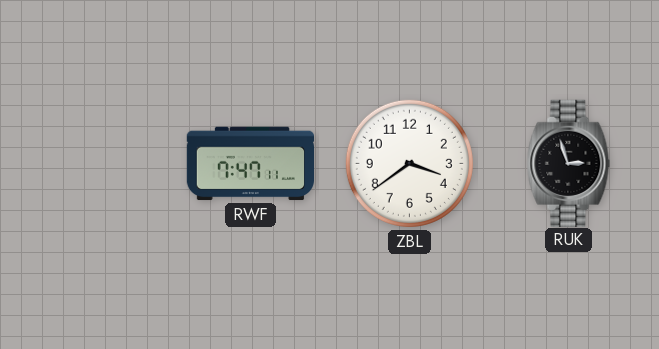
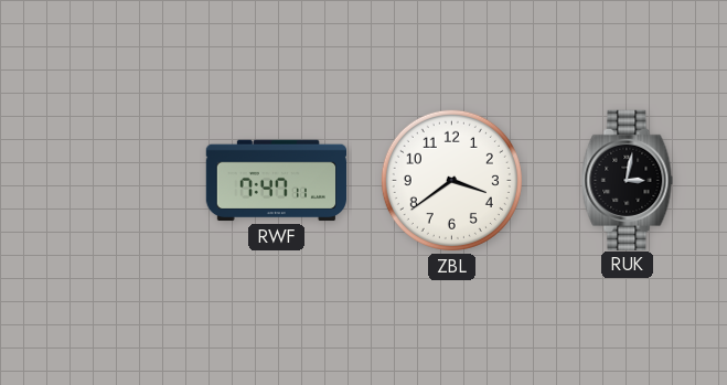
RUK: 2:57 -> 3:02
